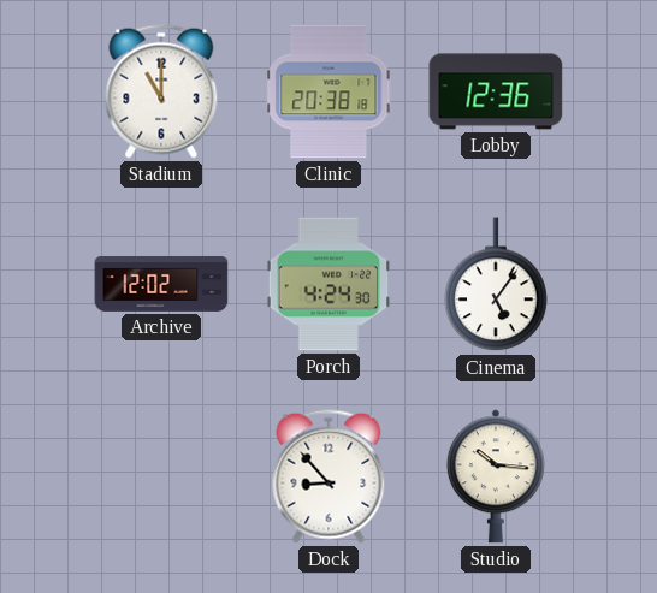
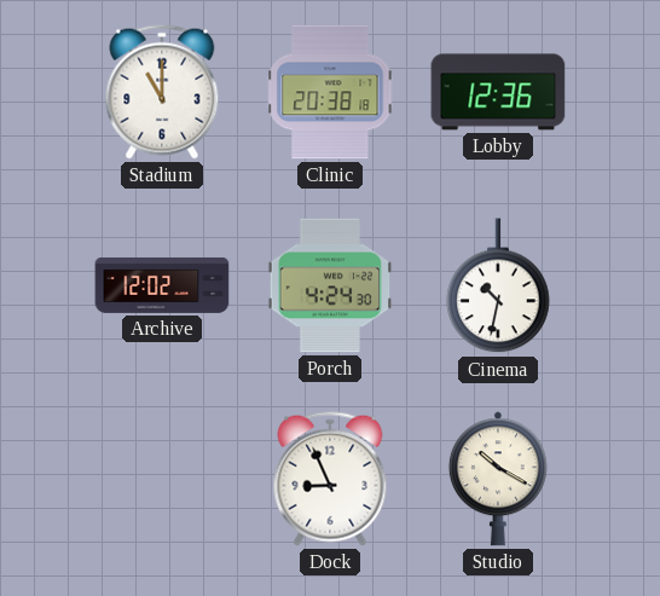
Cinema: 5:06 -> 10:32
Dock: 8:53 -> 8:56
Studio: 10:16 -> 10:20
